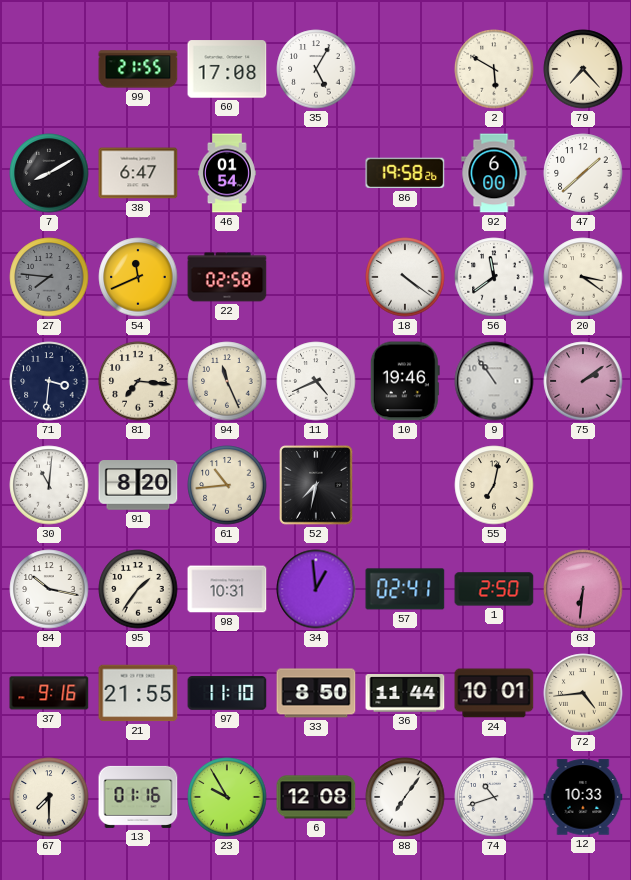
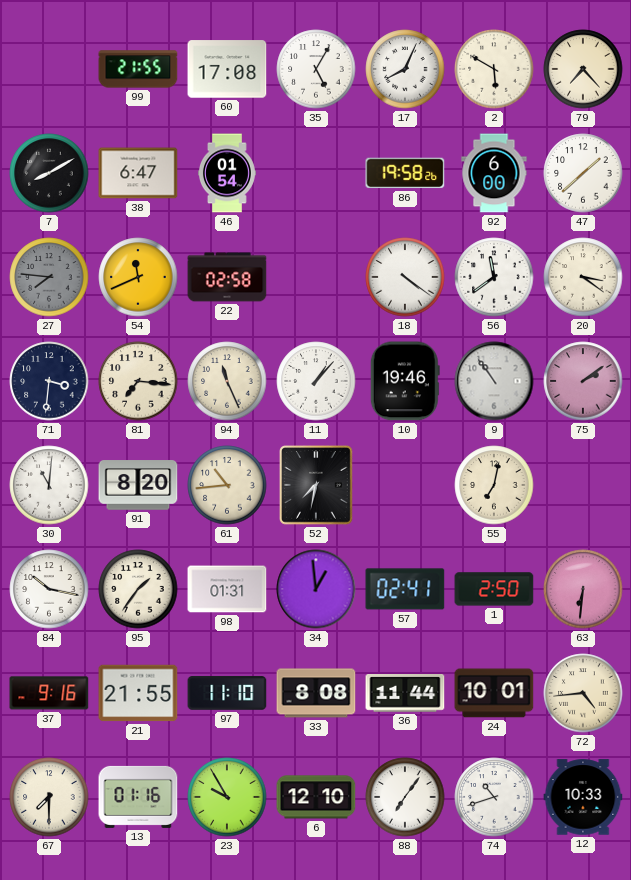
17: none -> 8:04
11: 4:41 -> 1:07
98: 10:31 -> 01:31
33: 8:50 -> 8:08
6: 12:08 -> 12:10
